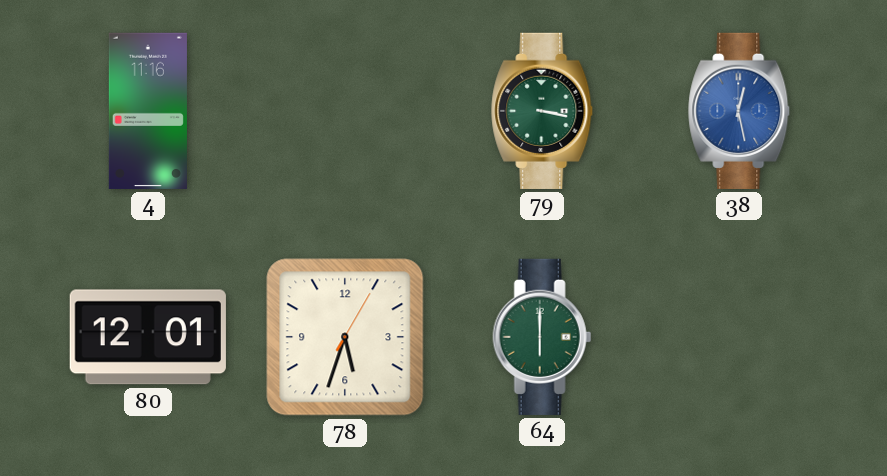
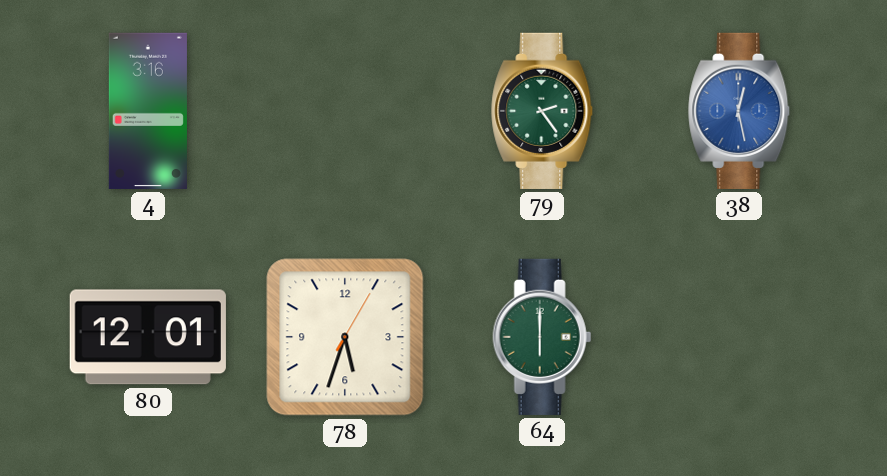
4: 11:16 -> 3:16
79: 3:17 -> 2:24
